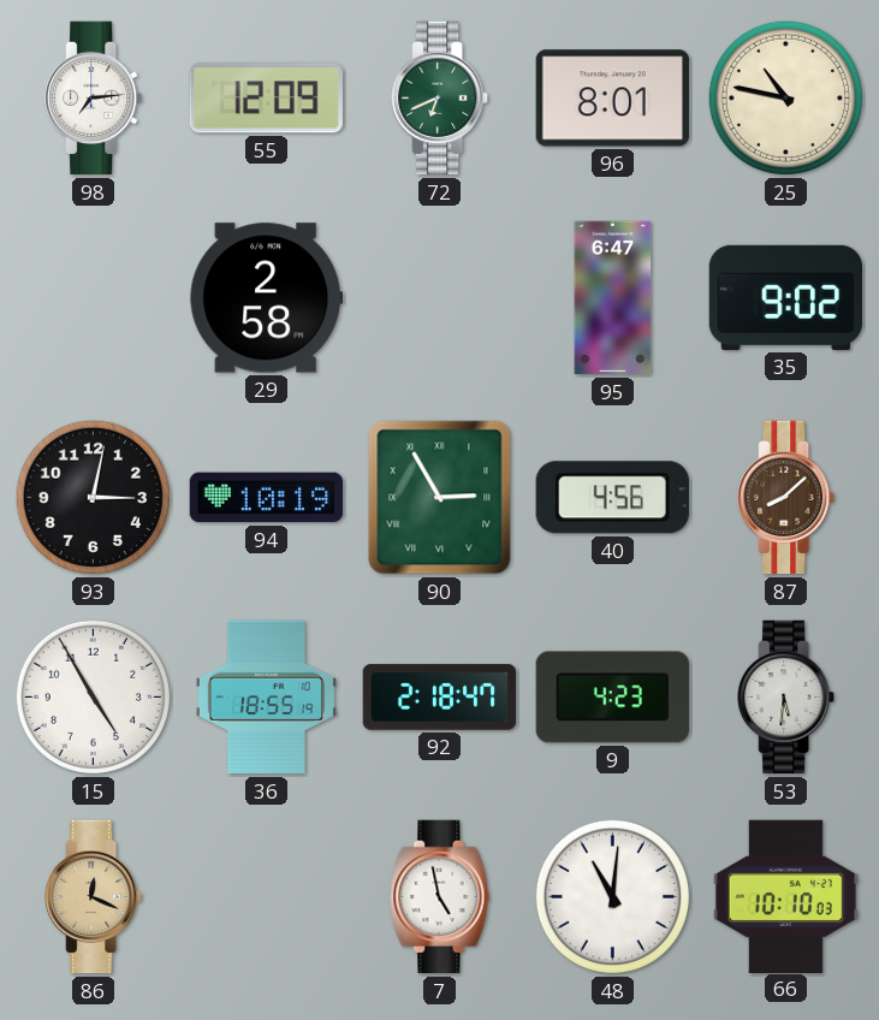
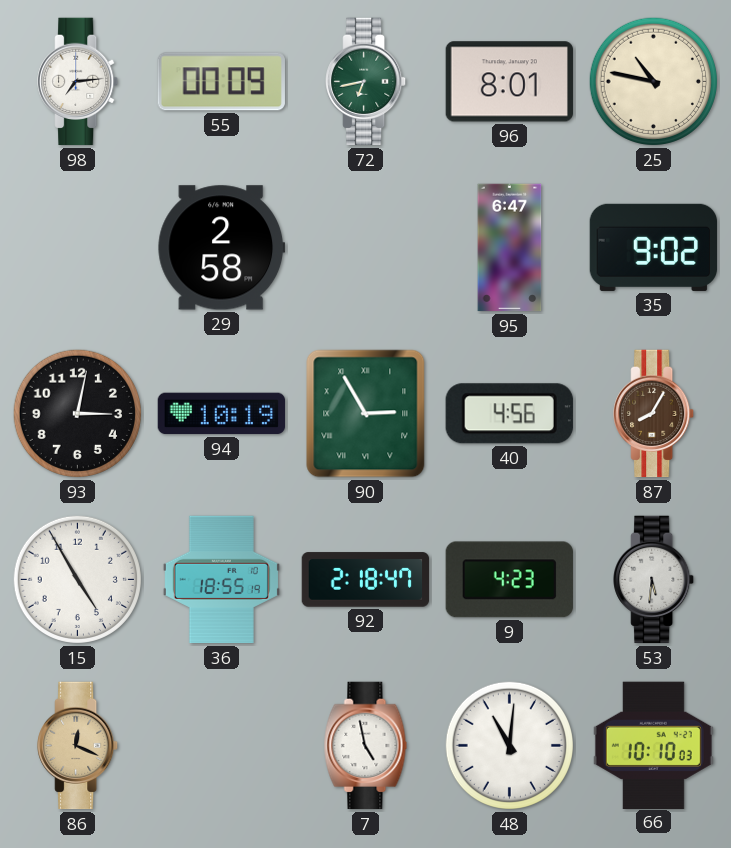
55: 12:09 -> 00:09
72: 6:41 -> 6:43
87: 8:08 -> 8:05
